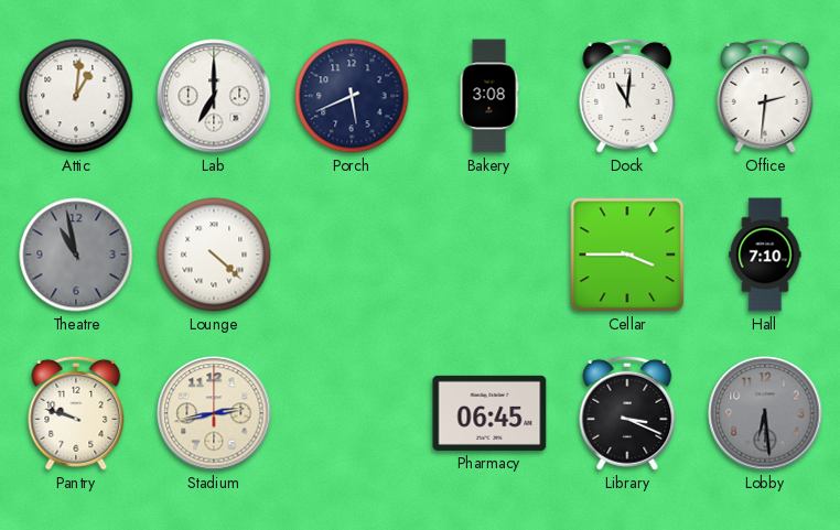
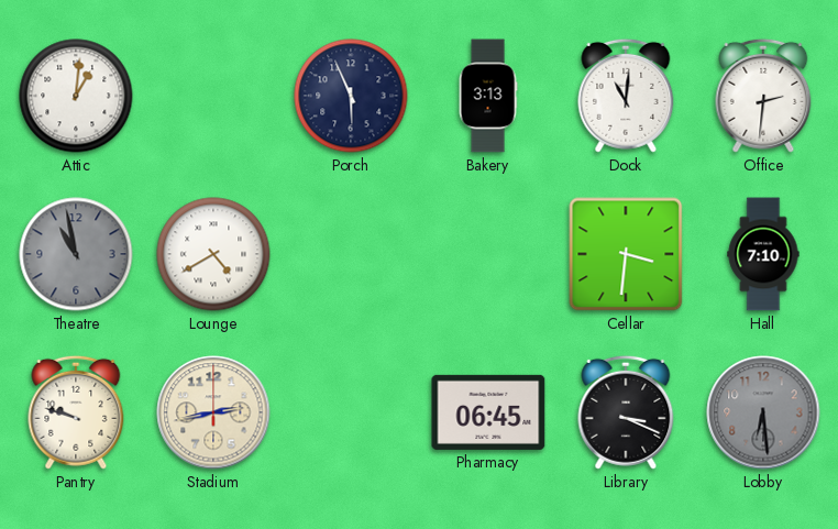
Lab: 7:00 -> none
Porch: 5:41 -> 5:56
Bakery: 3:08 -> 3:13
Lounge: 4:22 -> 4:40
Cellar: 3:45 -> 3:31
